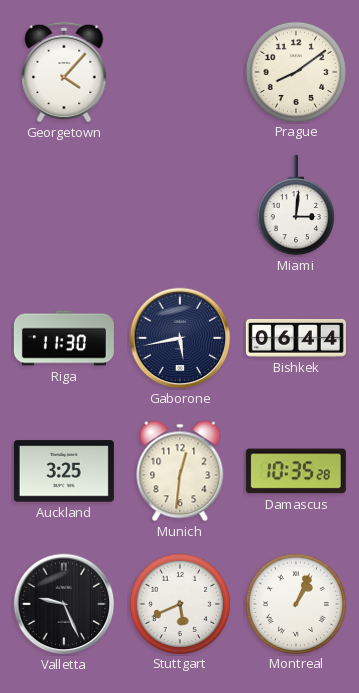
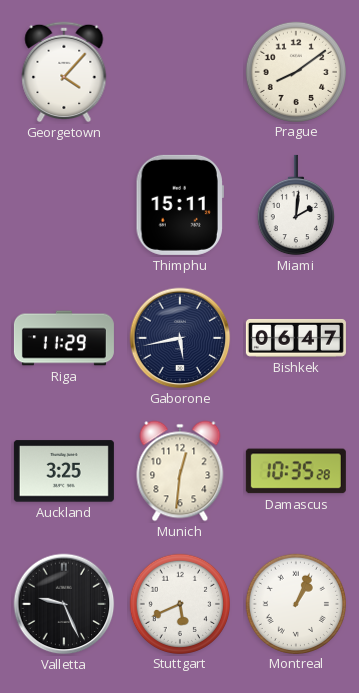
Thimphu: none -> 15:11
Miami: 3:01 -> 2:01
Riga: 11:30 -> 11:29
Bishkek: 06:44 -> 06:47
